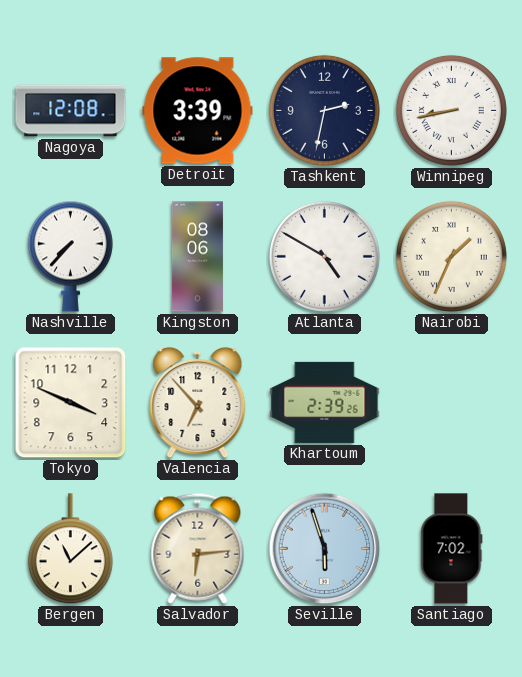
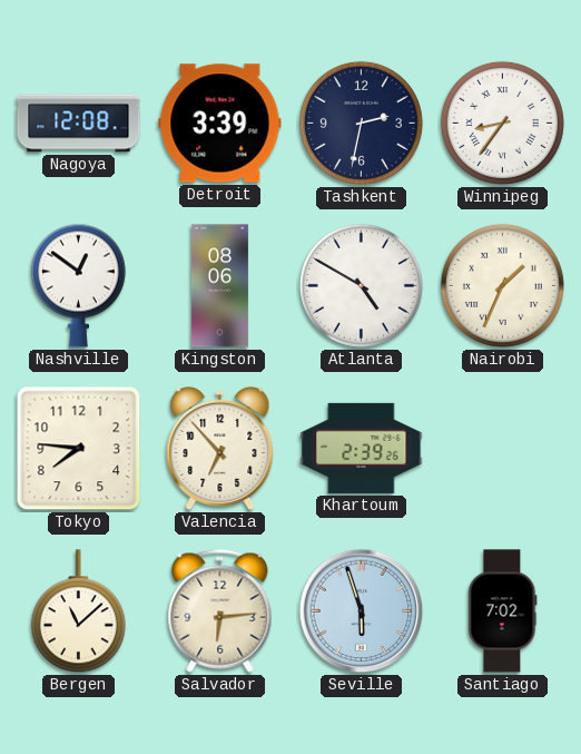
Winnipeg: 8:43 -> 8:36
Nashville: 7:37 -> 12:51
Tokyo: 3:49 -> 7:46
